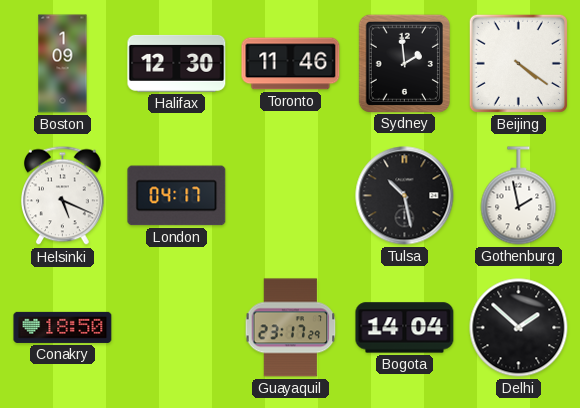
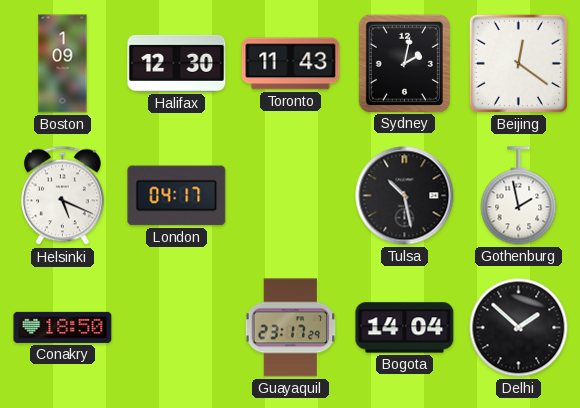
Toronto: 11:46 -> 11:43
Sydney: 1:59 -> 2:02
Beijing: 4:21 -> 12:21
